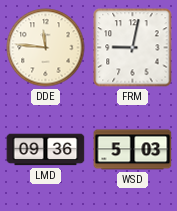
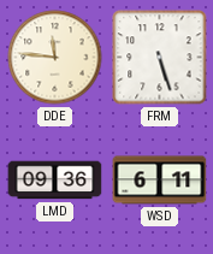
FRM: 9:02 -> 5:27
WSD: 5:03 -> 6:11
